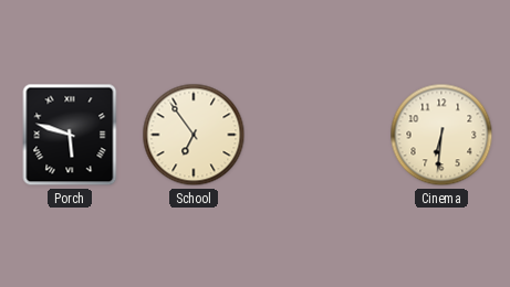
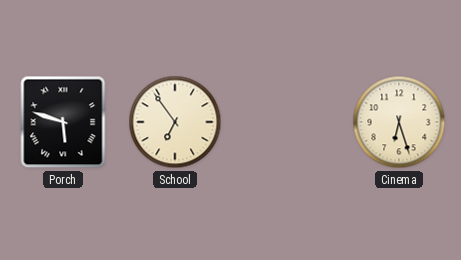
Cinema: 6:31 -> 6:27
